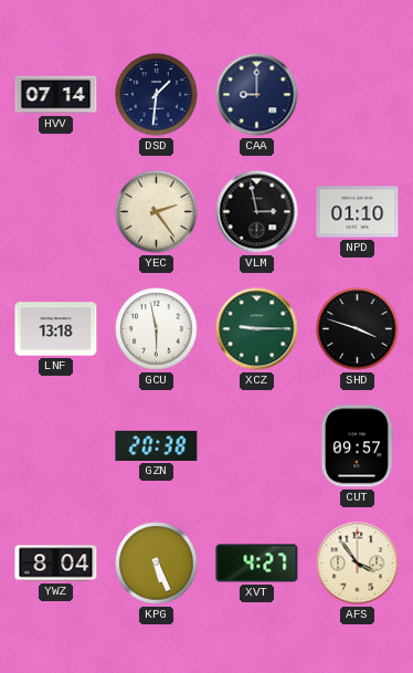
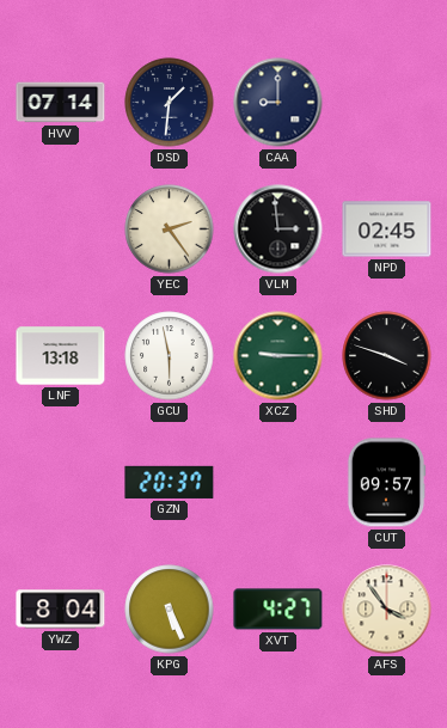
VLM: 2:58 -> 2:59
NPD: 01:10 -> 02:45
GZN: 20:38 -> 20:37
